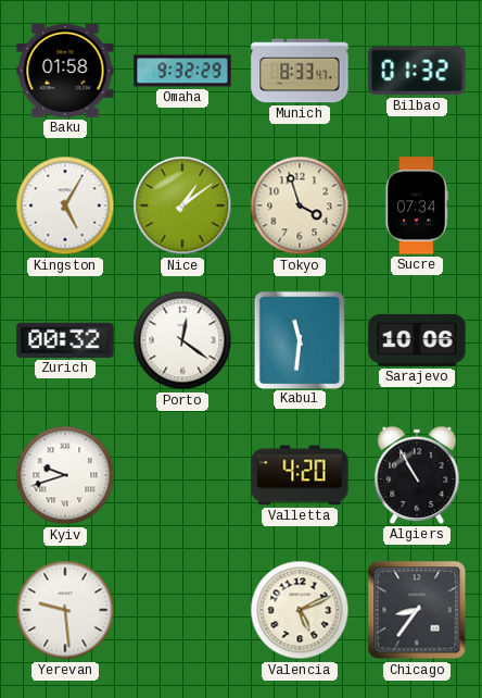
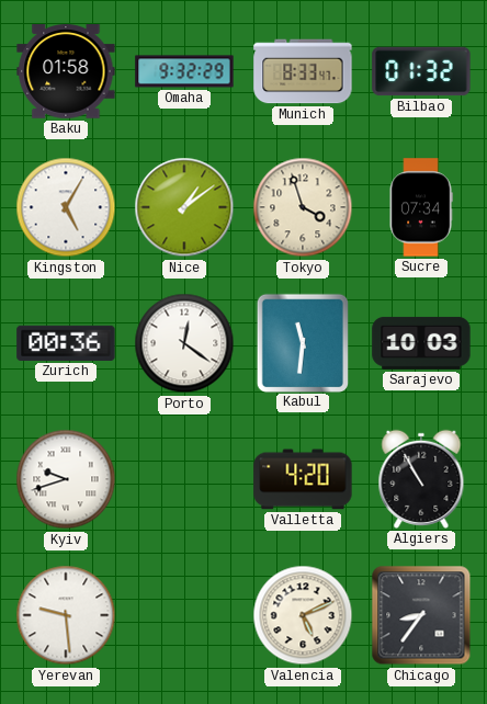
Zurich: 00:32 -> 00:36
Sarajevo: 10:06 -> 10:03
